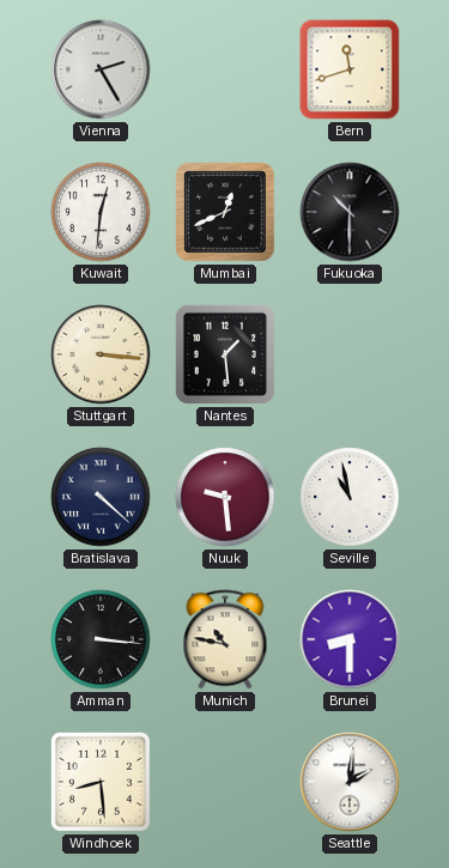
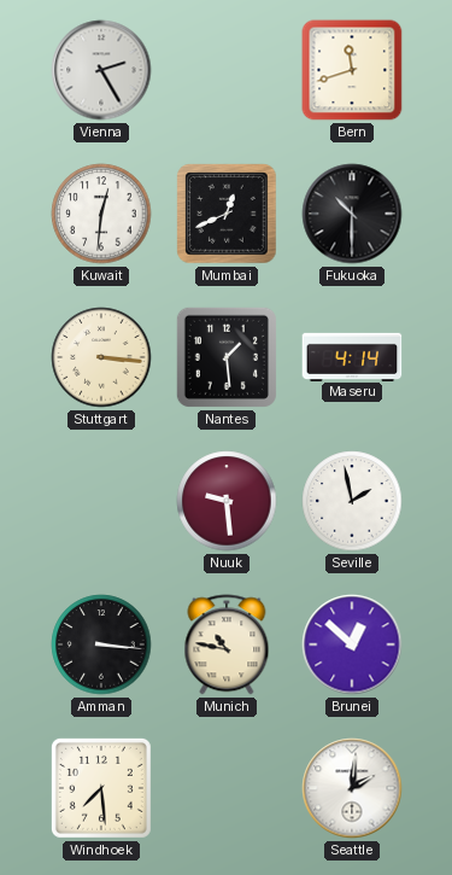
Maseru: none -> 4:14
Bratislava: 4:22 -> none
Seville: 10:58 -> 1:58
Brunei: 8:30 -> 12:52
Windhoek: 8:29 -> 7:29
